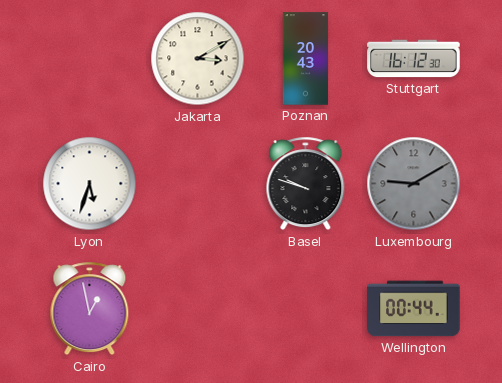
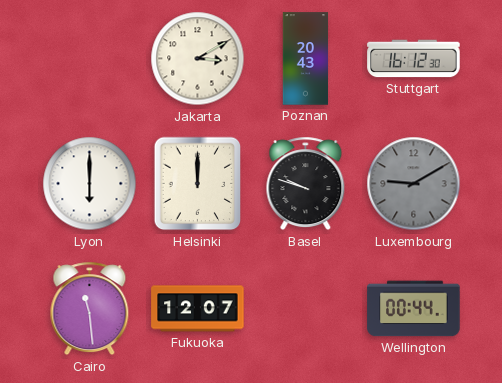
Lyon: 5:33 -> 6:00
Helsinki: none -> 12:00
Cairo: 12:58 -> 11:29
Fukuoka: none -> 12:07
